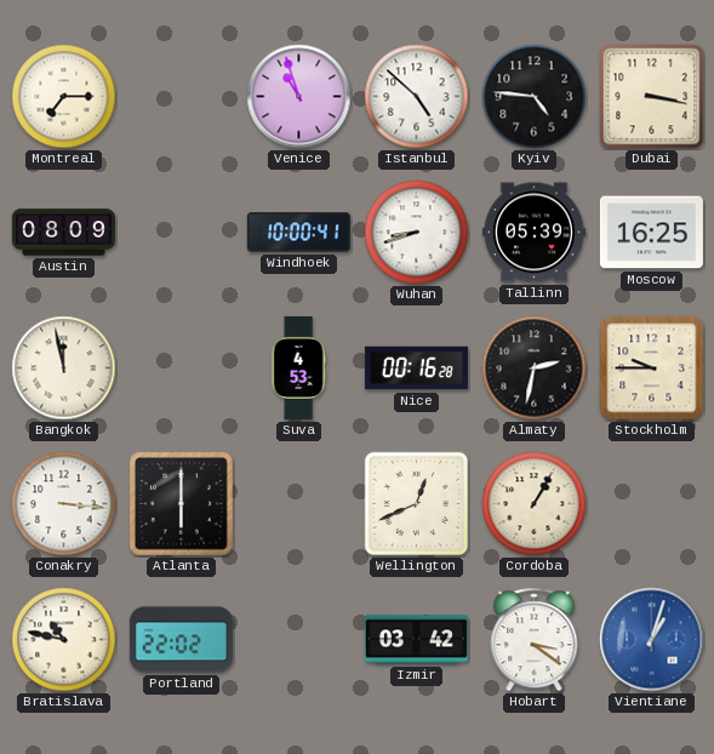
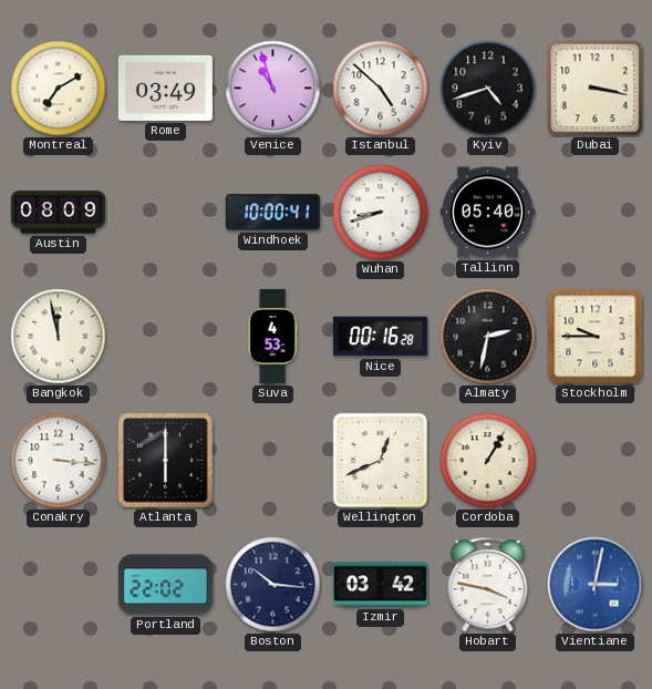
Montreal: 7:15 -> 7:10
Rome: none -> 03:49
Kyiv: 4:46 -> 4:42
Tallinn: 05:39 -> 05:40
Moscow: 16:25 -> none
Bratislava: 10:47 -> none
Boston: none -> 10:16
Hobart: 3:21 -> 3:47
Vientiane: 1:03 -> 3:02
